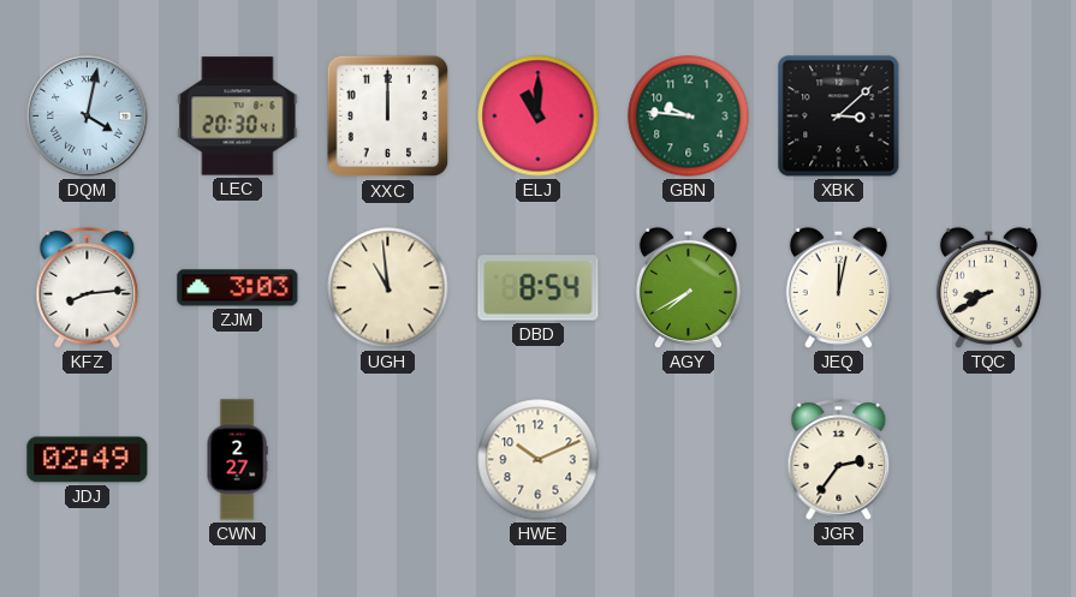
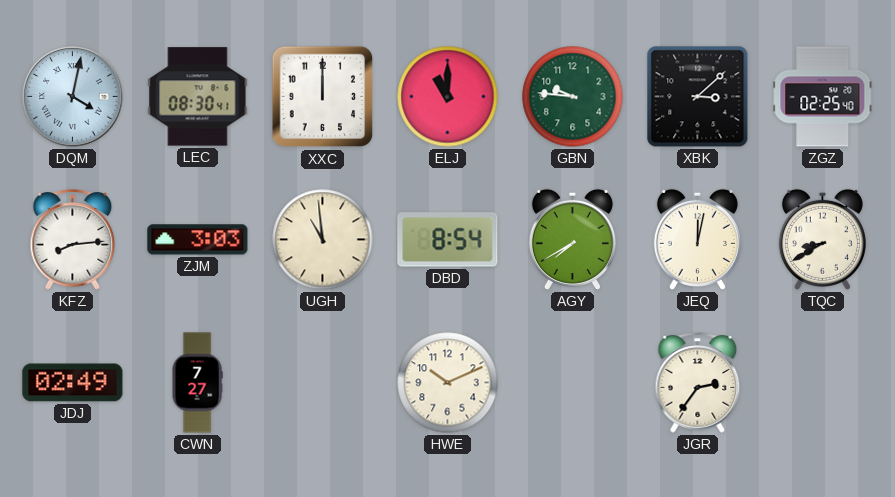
LEC: 20:30 -> 08:30
ZGZ: none -> 02:25
CWN: 2:27 -> 7:27
